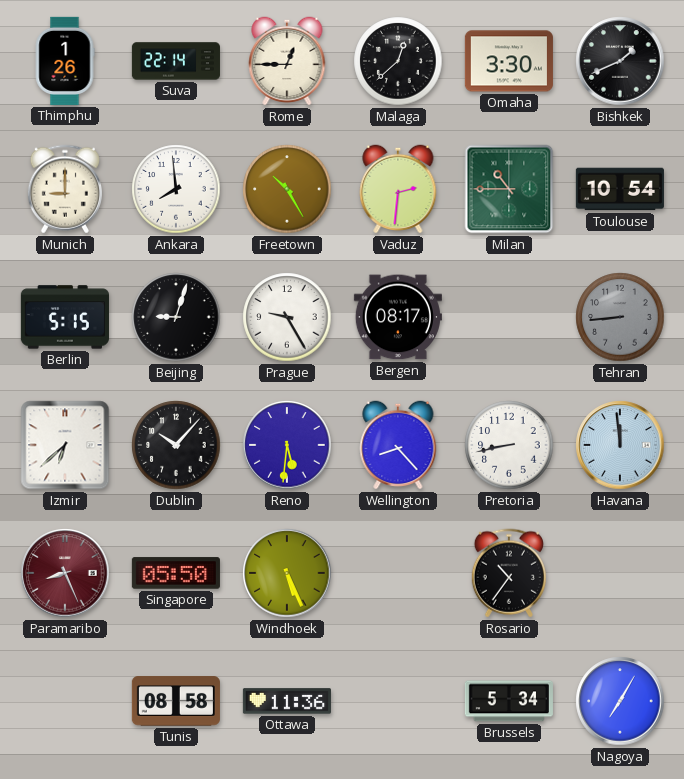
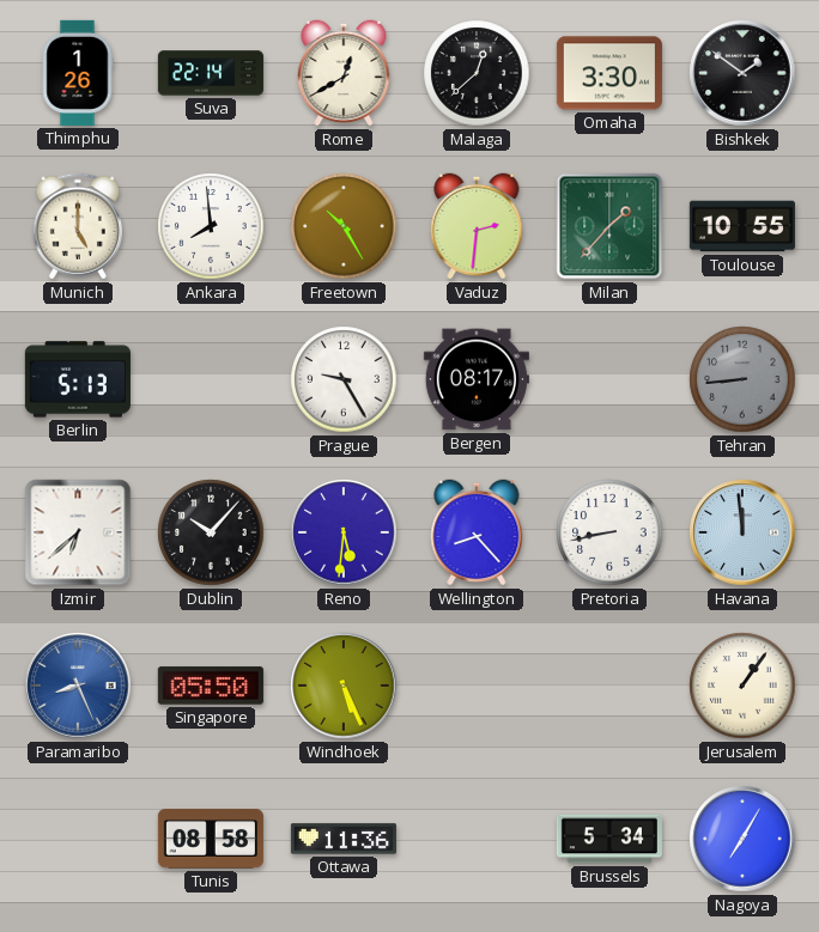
Rome: 12:45 -> 12:40
Bishkek: 1:41 -> 1:51
Munich: 9:00 -> 5:00
Milan: 10:45 -> 1:37
Toulouse: 10:54 -> 10:55
Berlin: 5:15 -> 5:13
Beijing: 9:03 -> none
Paramaribo dial: burgundy -> blue
Rosario: 10:36 -> none
Jerusalem: none -> 1:06
